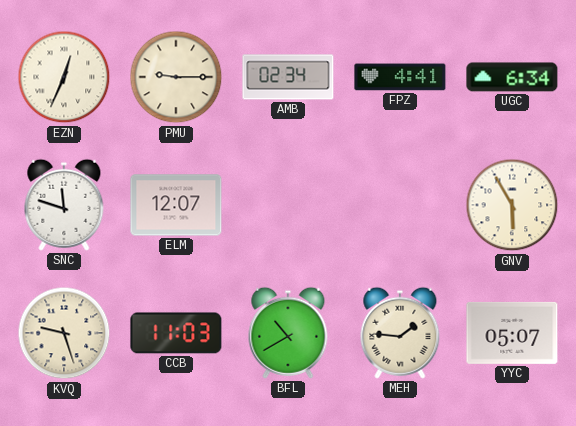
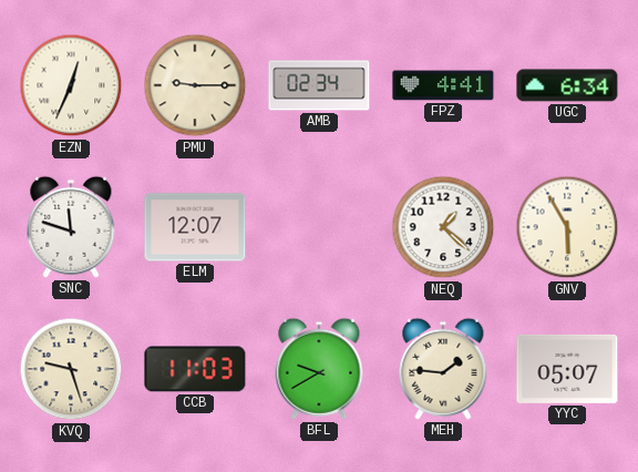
NEQ: none -> 1:22
BFL: 10:40 -> 9:40
